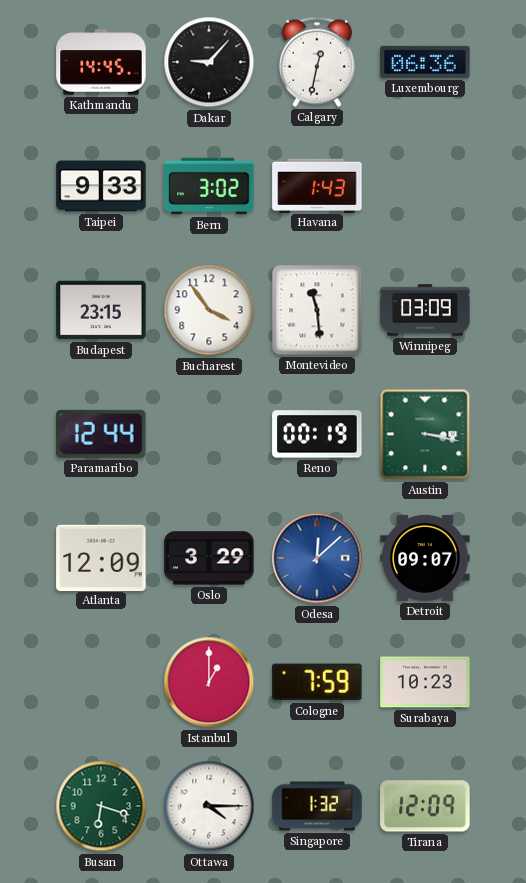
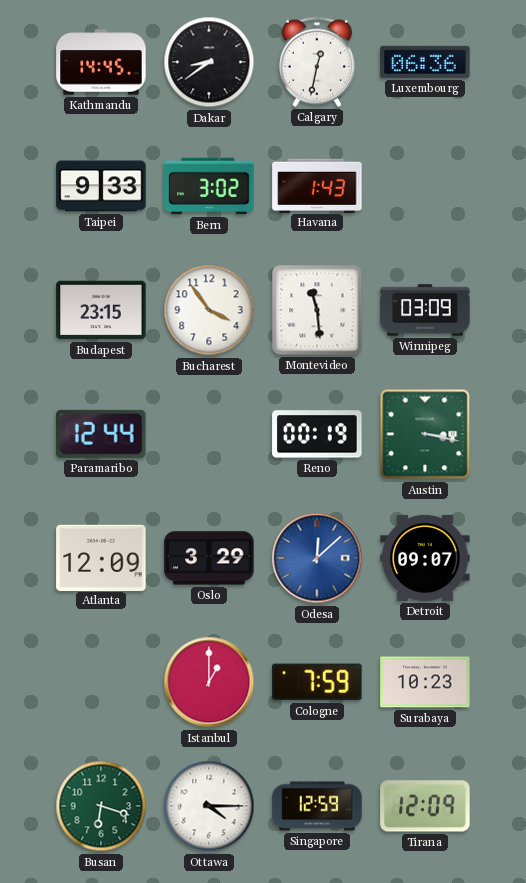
Dakar: 9:07 -> 8:39
Singapore: 1:32 -> 12:59
